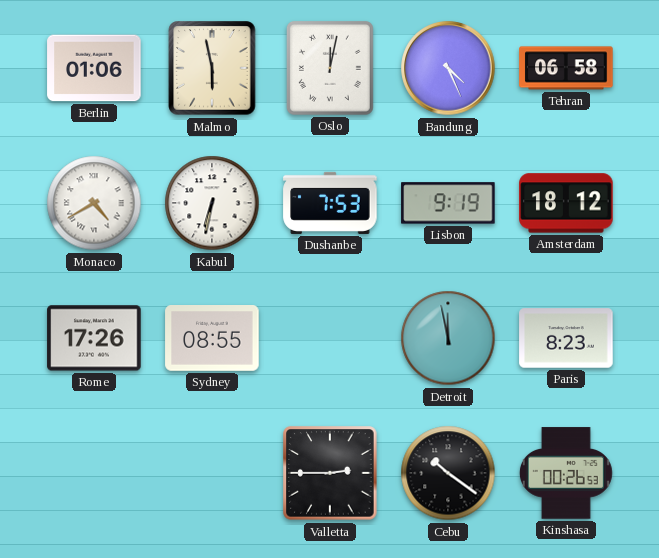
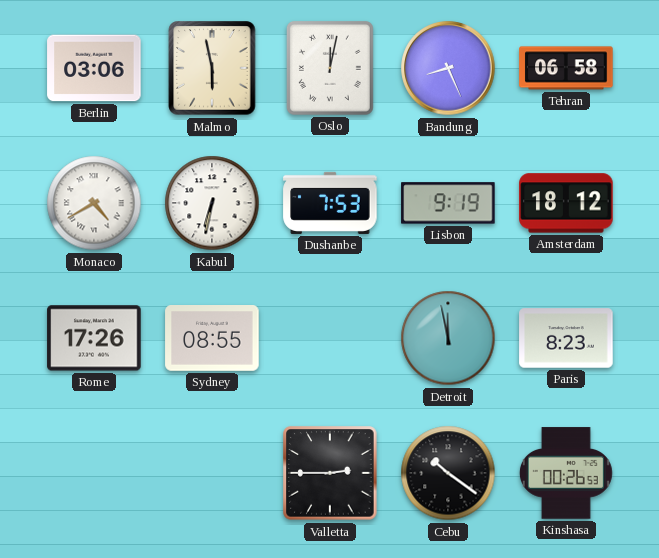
Berlin: 01:06 -> 03:06
Bandung: 4:26 -> 8:26
